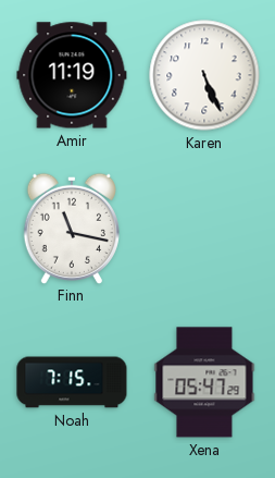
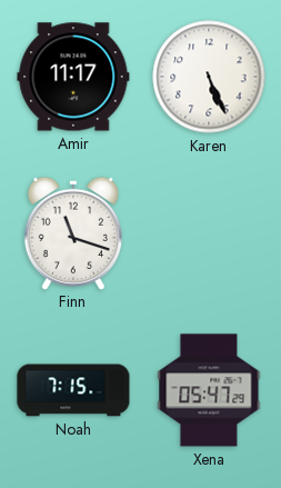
Amir: 11:19 -> 11:17
Finn: 11:17 -> 11:18
